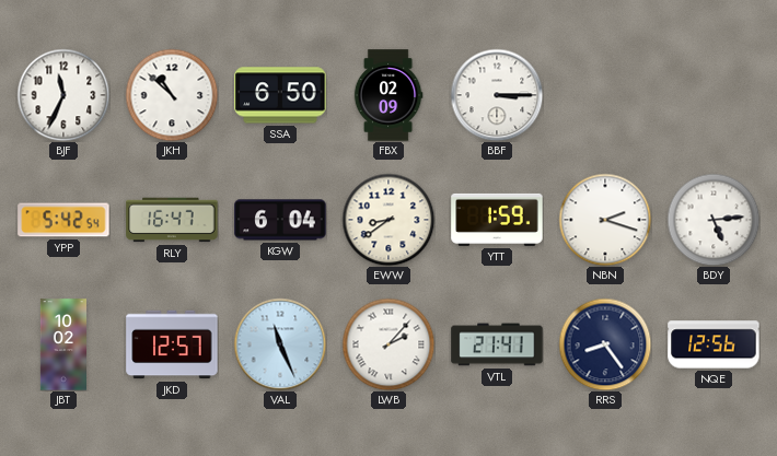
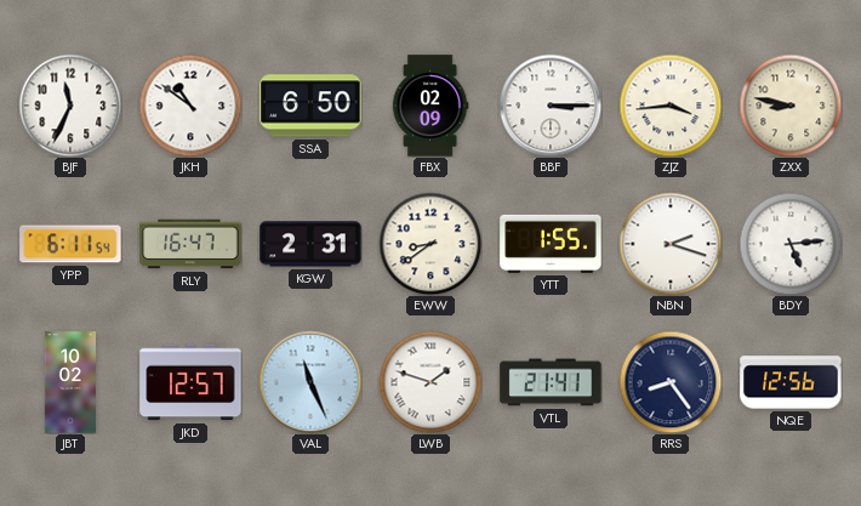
JKH: 10:52 -> 10:51
ZJZ: none -> 3:44
ZXX: none -> 8:47
YPP: 5:42 -> 6:11
KGW: 6:04 -> 2:31
YTT: 1:59 -> 1:55
LWB: 2:07 -> 1:48
